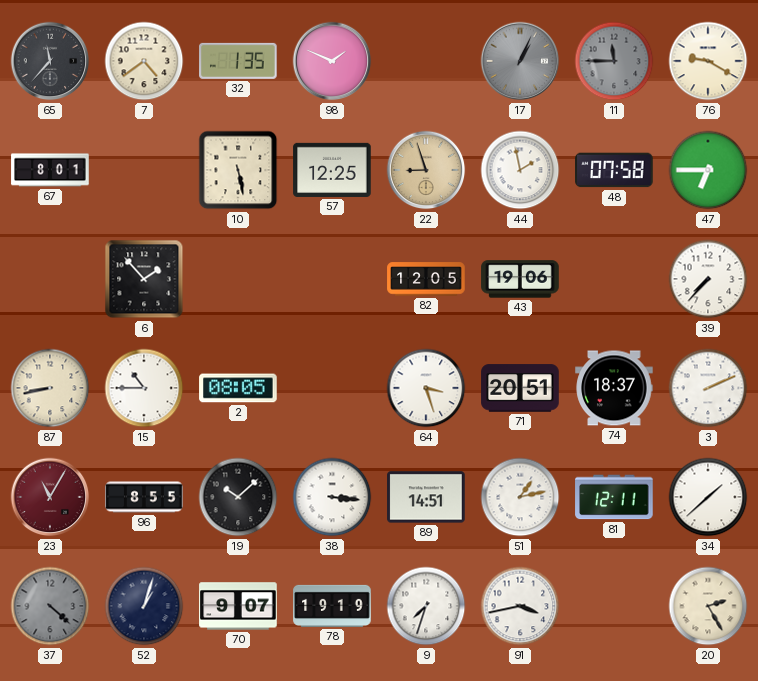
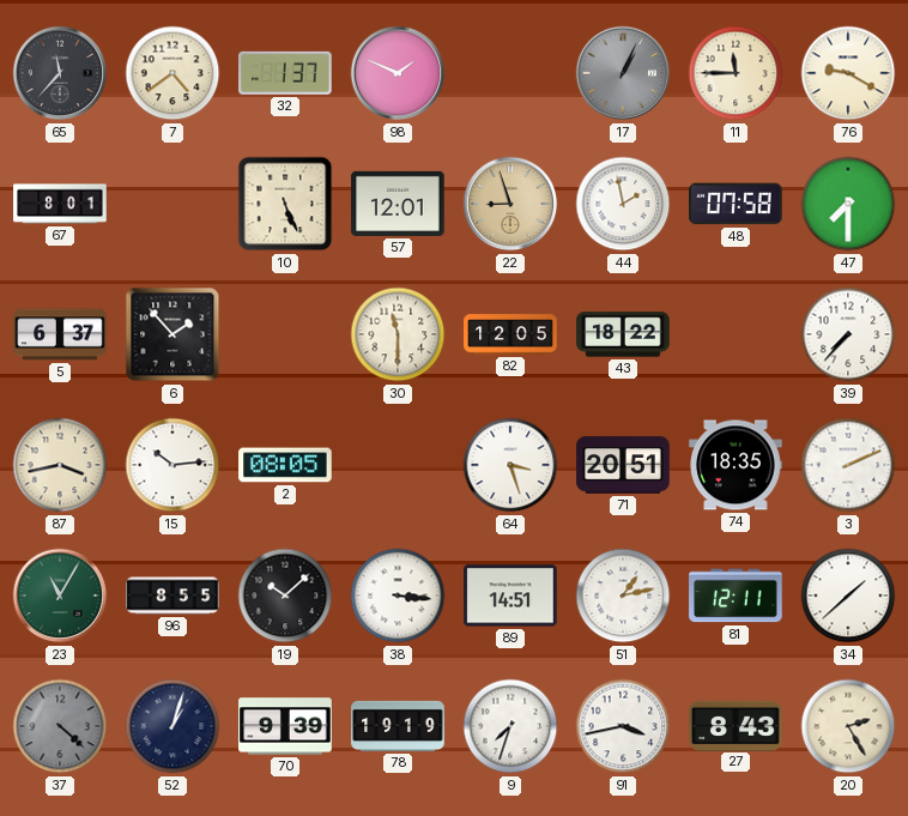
32: 1:35 -> 1:37
11 dial: grey -> cream
10: 5:28 -> 5:26
57: 12:25 -> 12:01
47: 6:45 -> 7:30
5: none -> 6:37
30: none -> 11:30
43: 19:06 -> 18:22
87: 8:43 -> 3:43
15: 10:45 -> 10:14
74: 18:37 -> 18:35
23 dial: burgundy -> green
70: 9:07 -> 9:39
27: none -> 8:43
